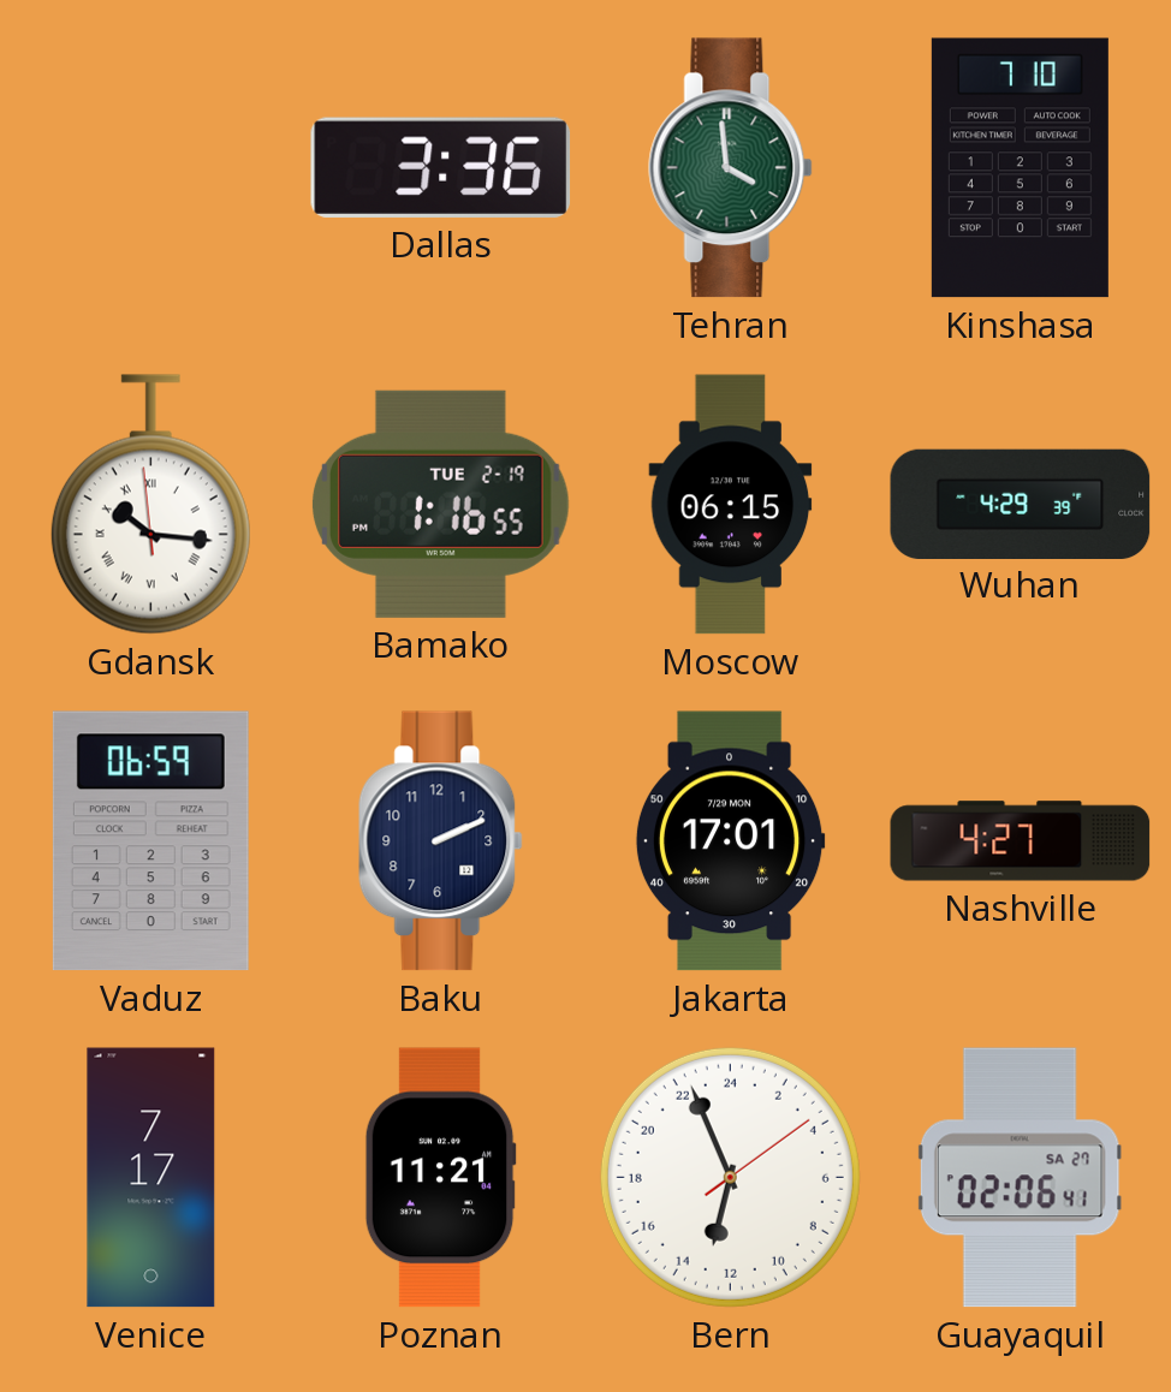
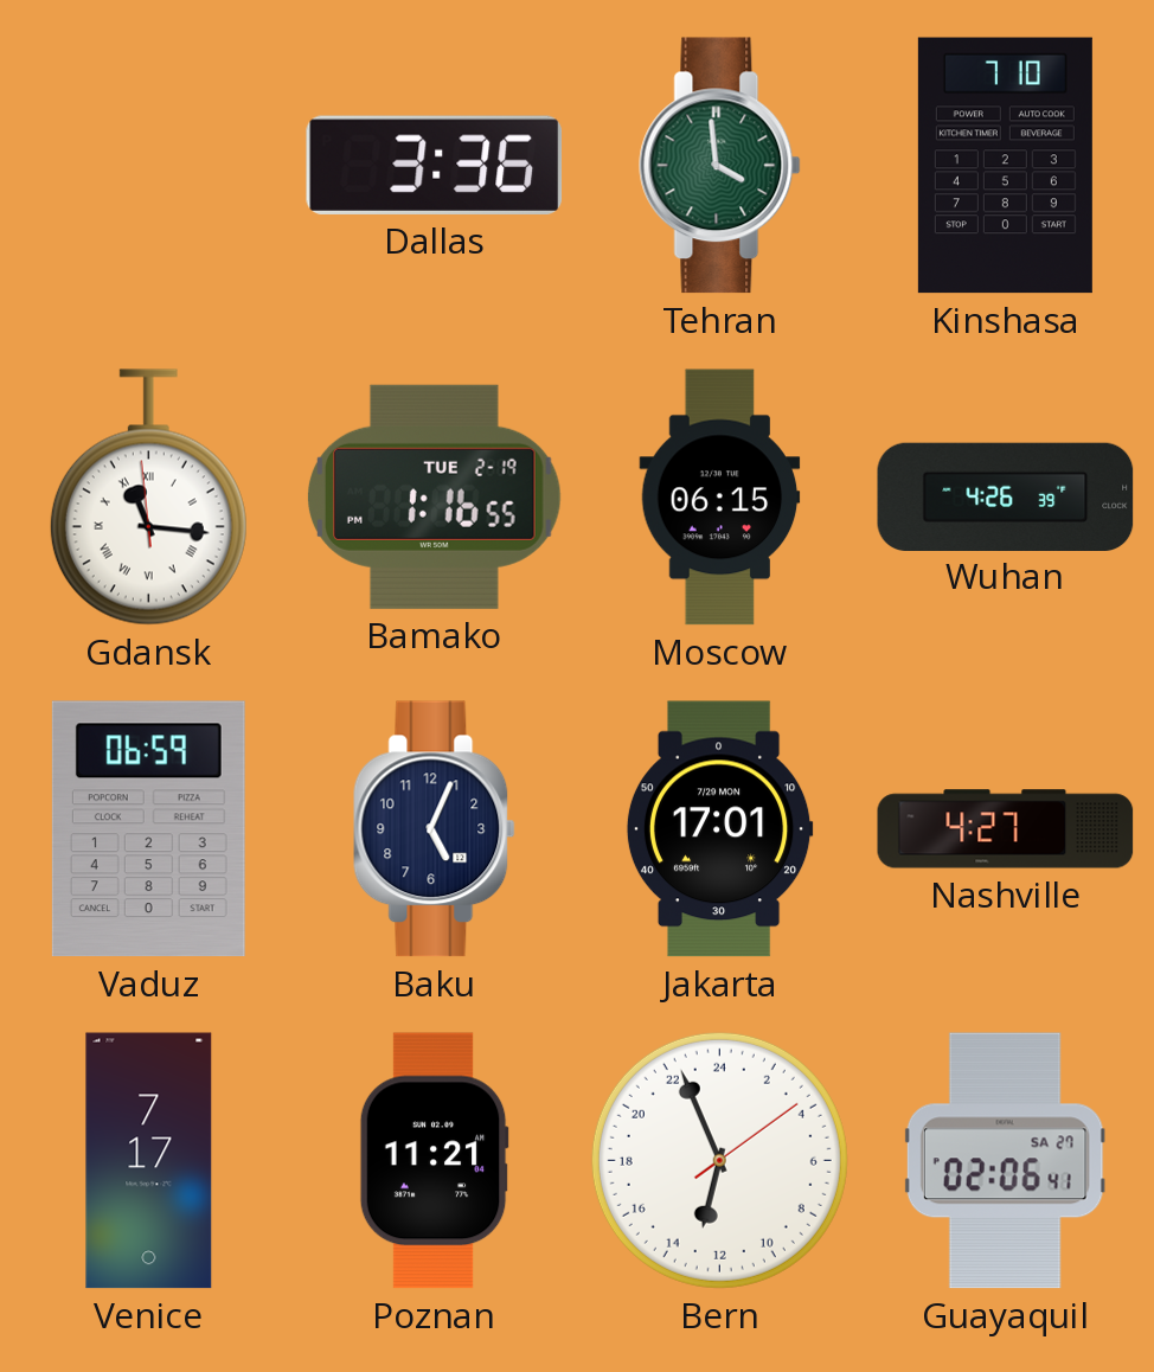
Gdansk: 10:15 -> 11:15
Wuhan: 4:29 -> 4:26
Baku: 2:11 -> 5:04
